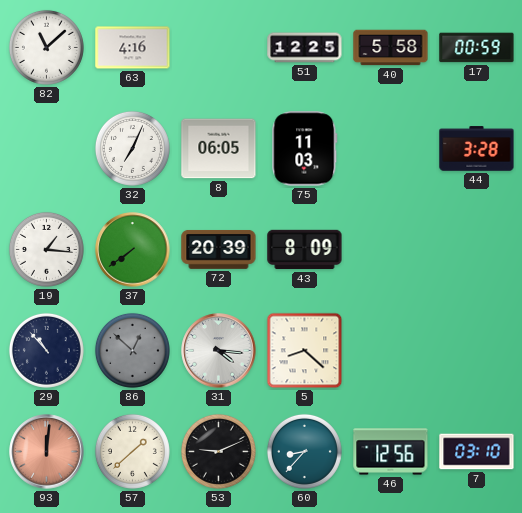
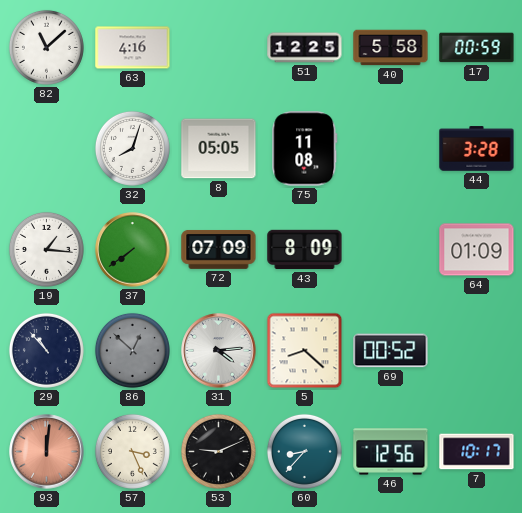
32: 7:04 -> 8:03
8: 06:05 -> 05:05
75: 11:03 -> 11:08
72: 20:39 -> 07:09
64: none -> 01:09
31: 4:16 -> 4:14
69: none -> 00:52
57: 1:38 -> 3:26
7: 03:10 -> 10:17
